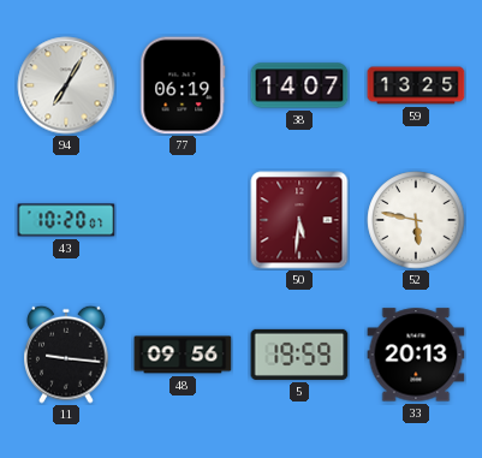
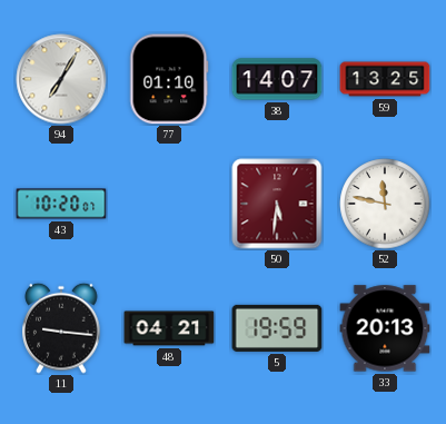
77: 06:19 -> 01:10
52: 5:47 -> 11:47
48: 09:56 -> 04:21
